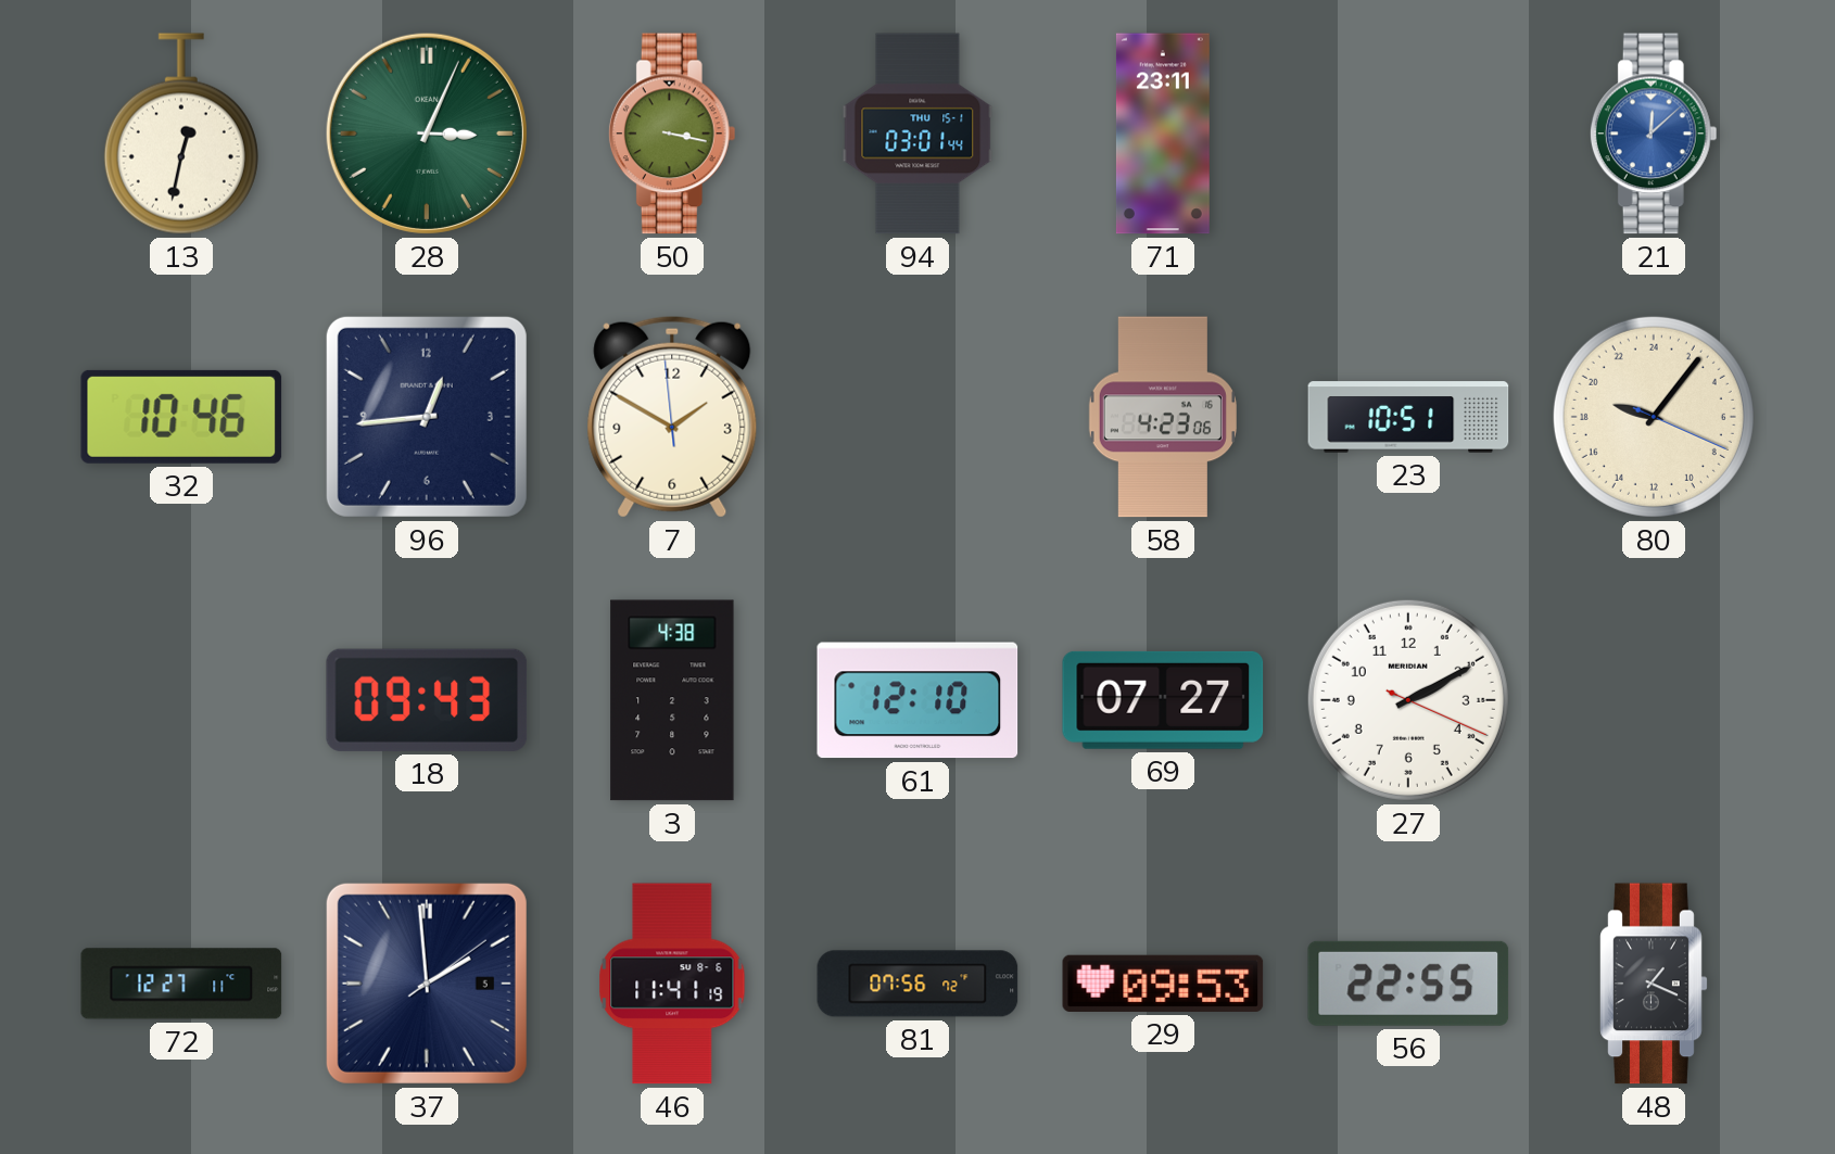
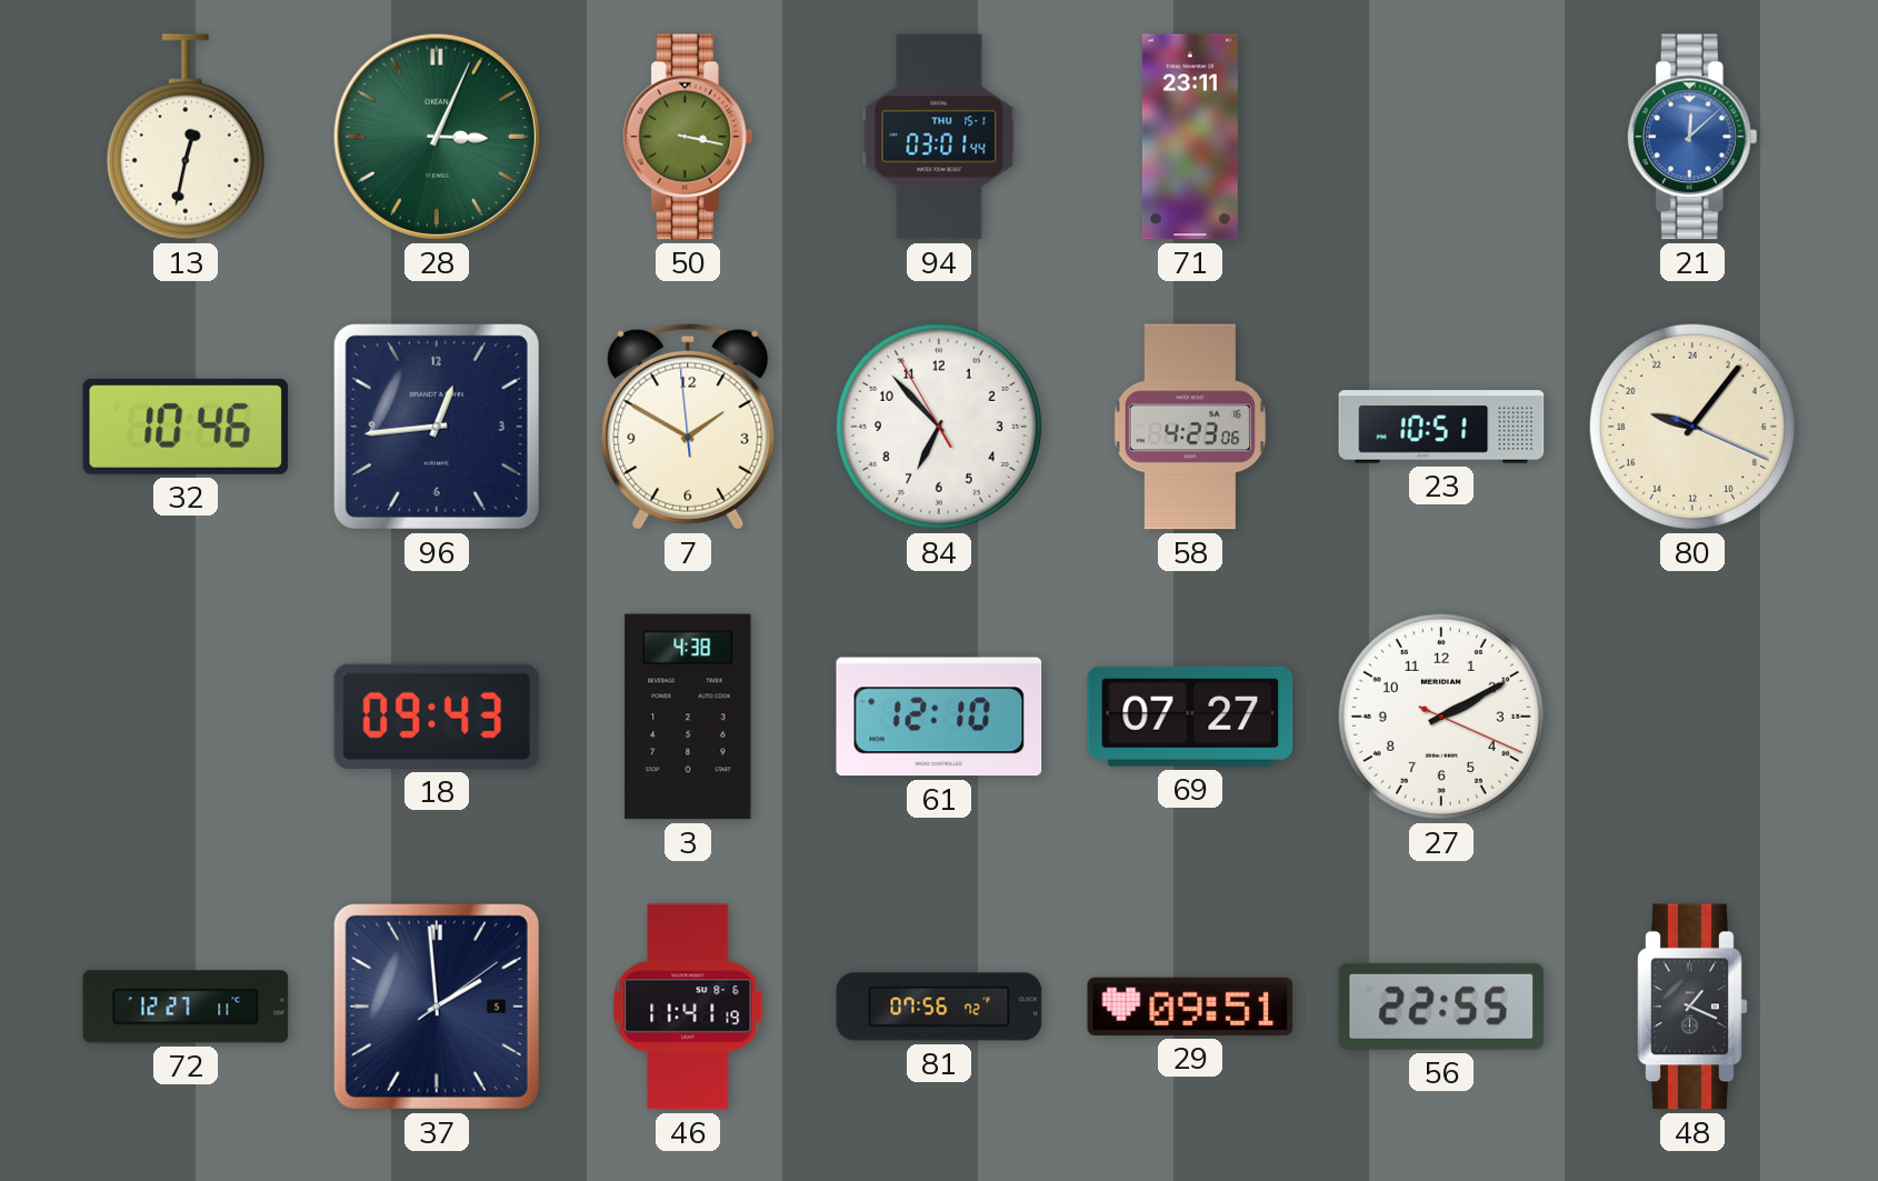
84: none -> 6:52
29: 09:53 -> 09:51
